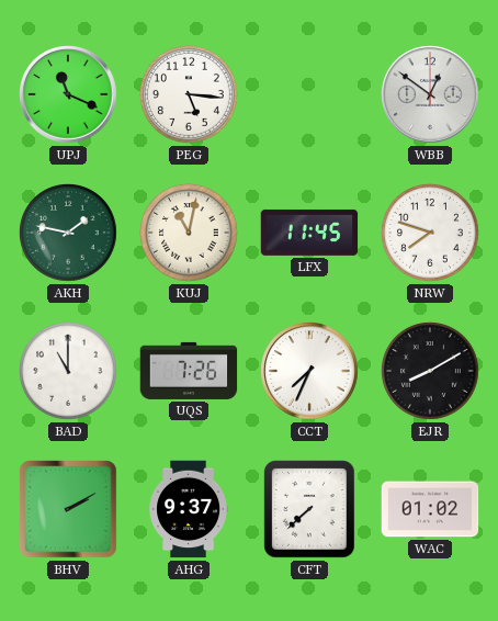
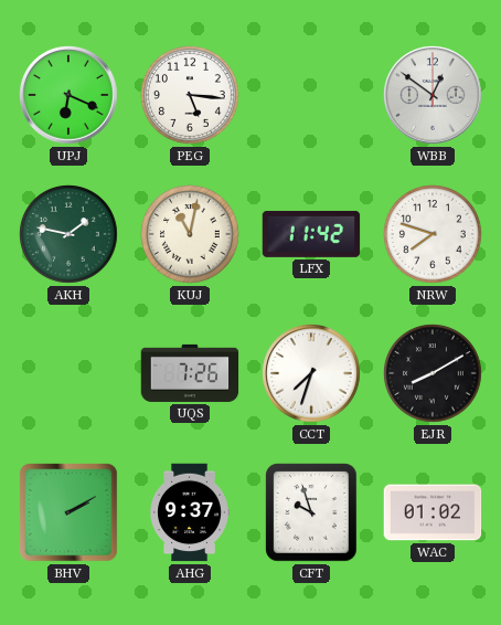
UPJ: 11:19 -> 6:19
LFX: 11:45 -> 11:42
BAD: 11:00 -> none
CCT: 7:34 -> 7:33
CFT: 7:38 -> 9:57
